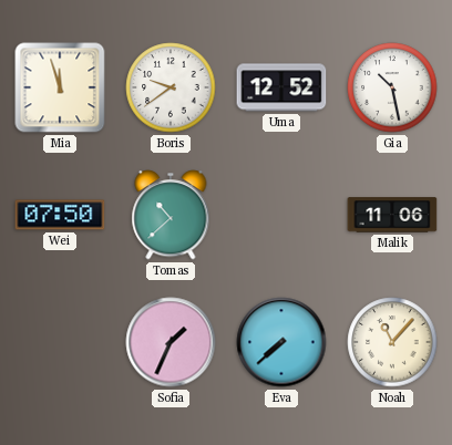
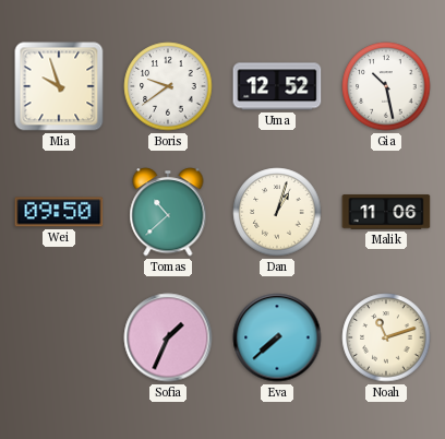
Mia: 11:57 -> 9:57
Wei: 07:50 -> 09:50
Dan: none -> 1:03
Noah: 11:07 -> 11:12
